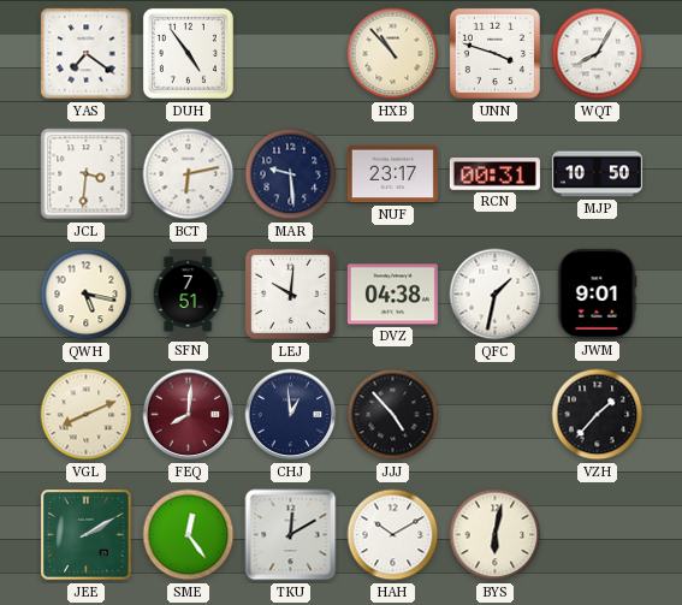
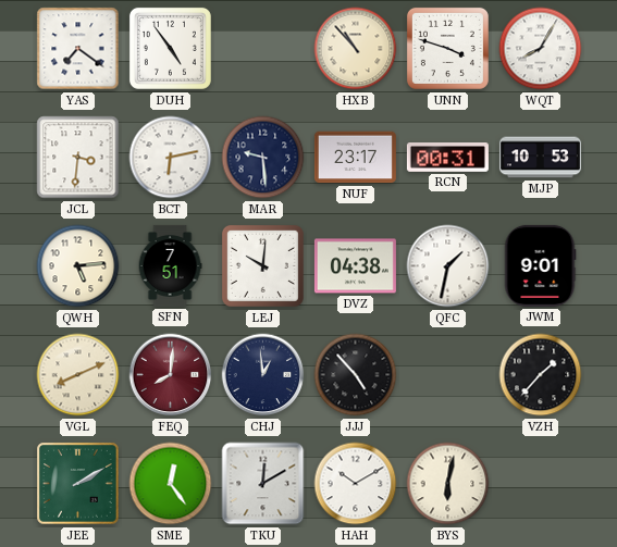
MJP: 10:50 -> 10:53
QWH: 5:17 -> 5:14
